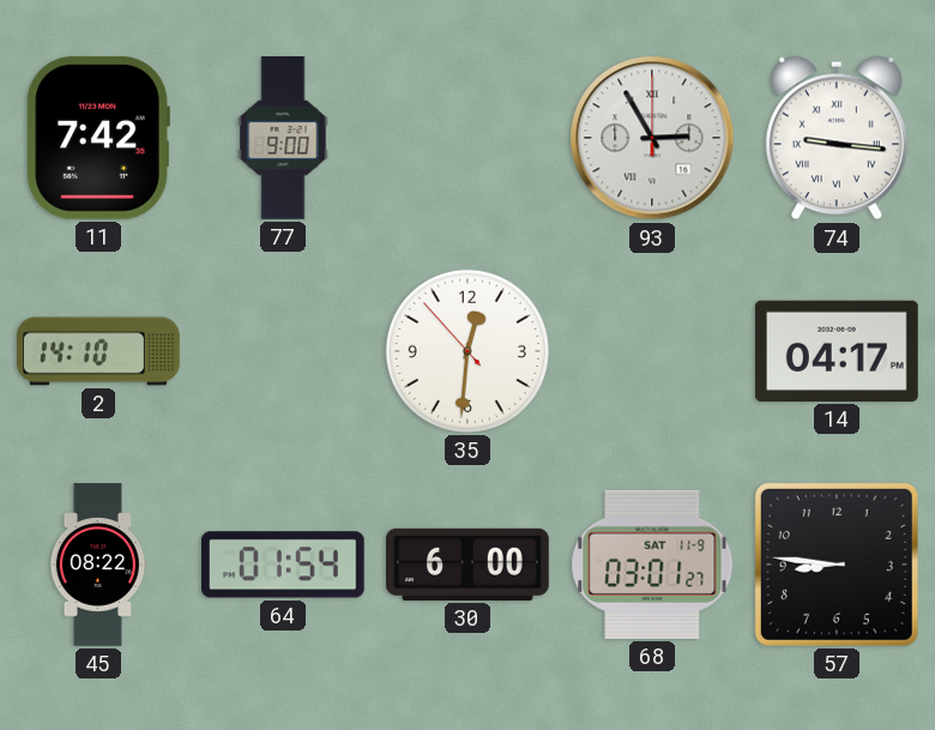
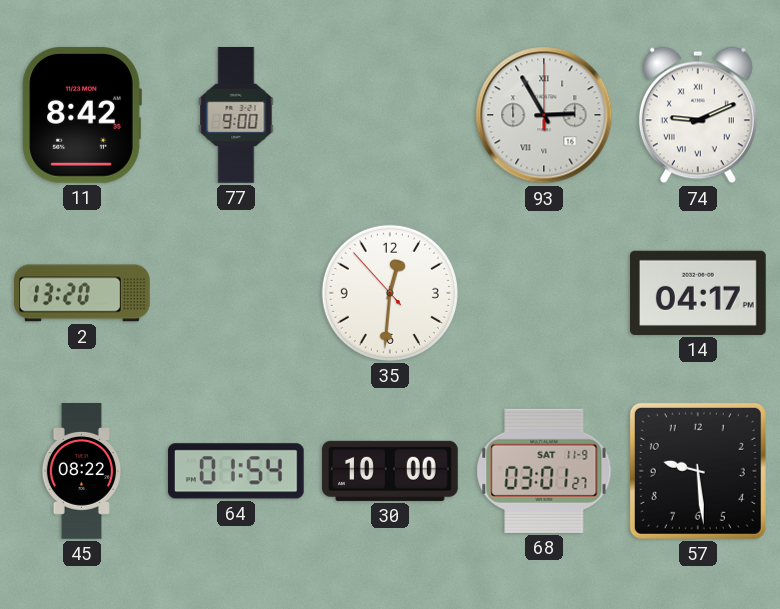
11: 7:42 -> 8:42
74: 9:16 -> 9:11
2: 14:10 -> 13:20
30: 6:00 -> 10:00
57: 8:46 -> 9:29
